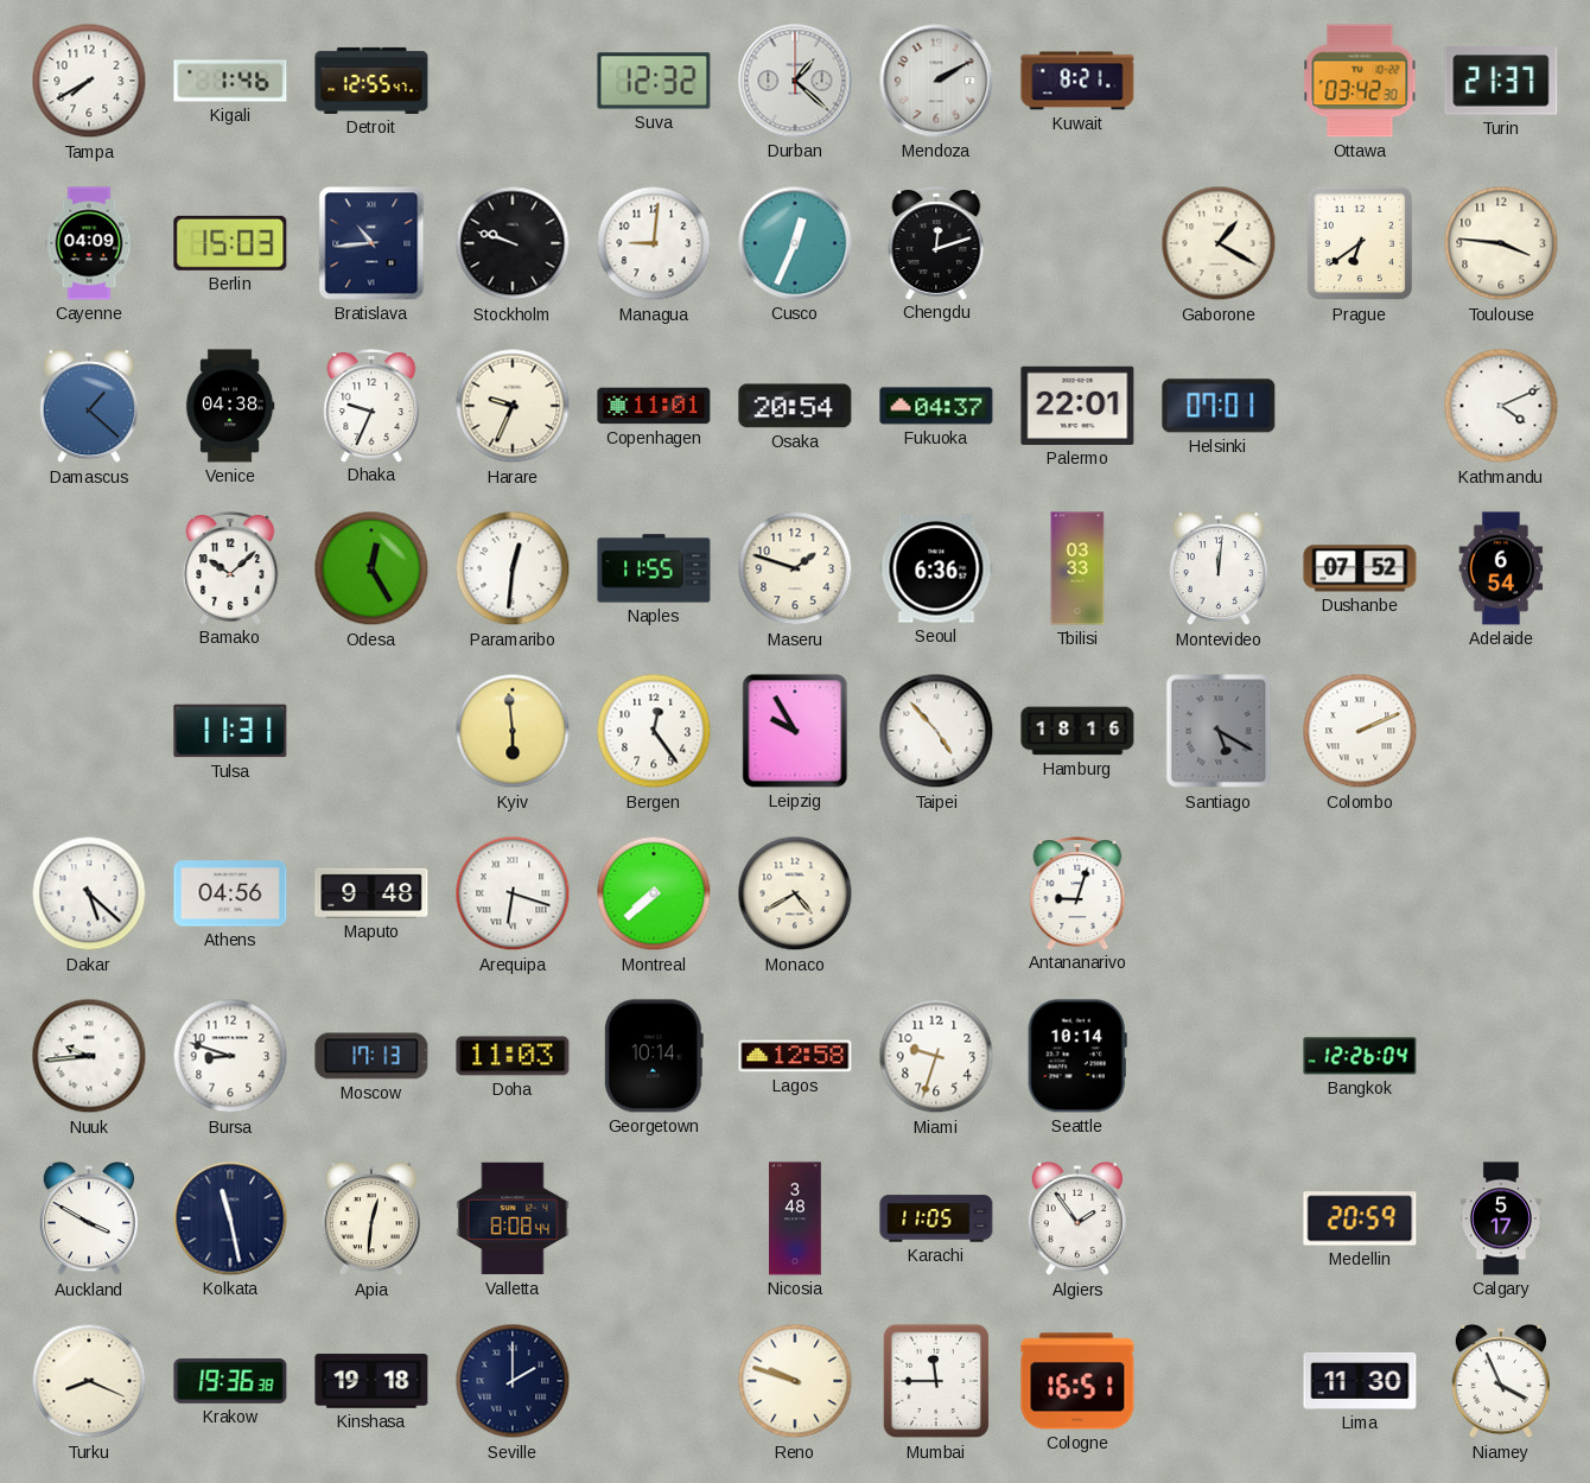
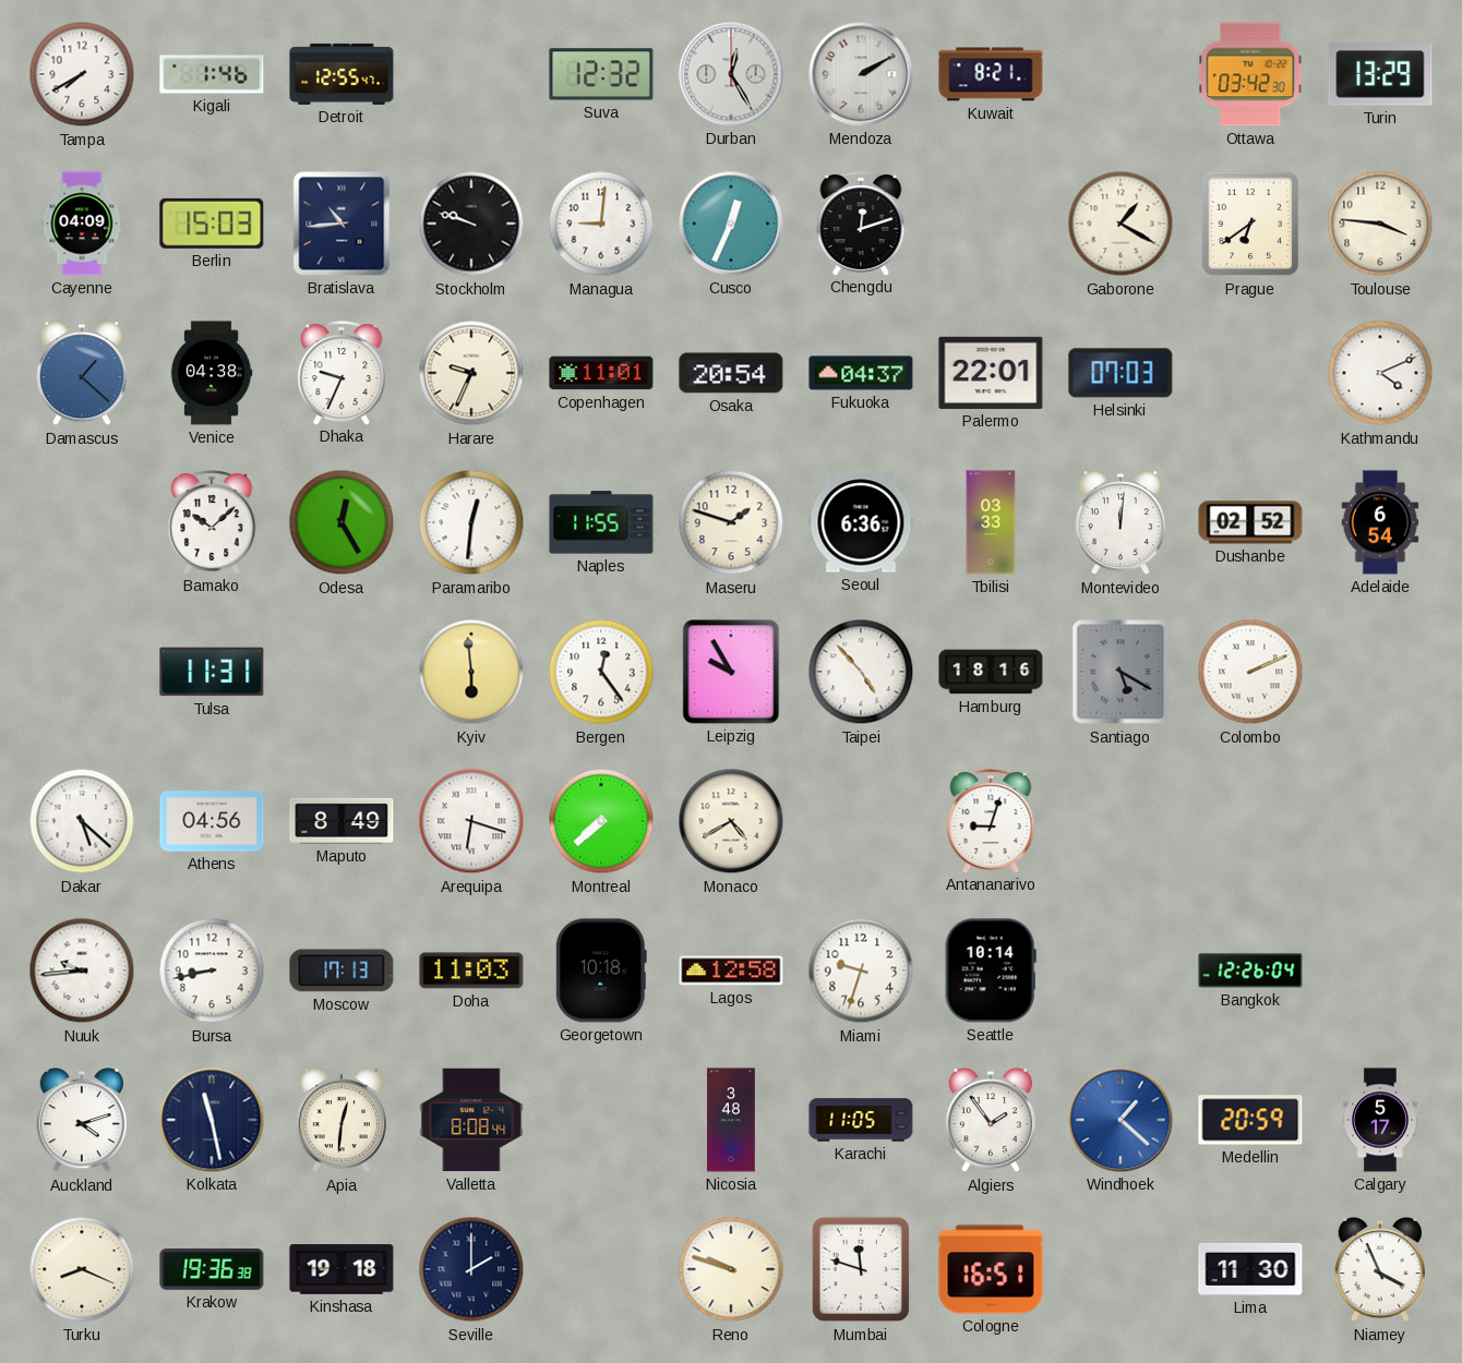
Durban: 1:22 -> 12:25
Turin: 21:37 -> 13:29
Helsinki: 07:01 -> 07:03
Dushanbe: 07:52 -> 02:52
Maputo: 9:48 -> 8:49
Bursa: 8:48 -> 8:43
Georgetown: 10:14 -> 10:18
Auckland: 3:50 -> 4:12
Windhoek: none -> 1:22
Mumbai: 11:45 -> 11:48
